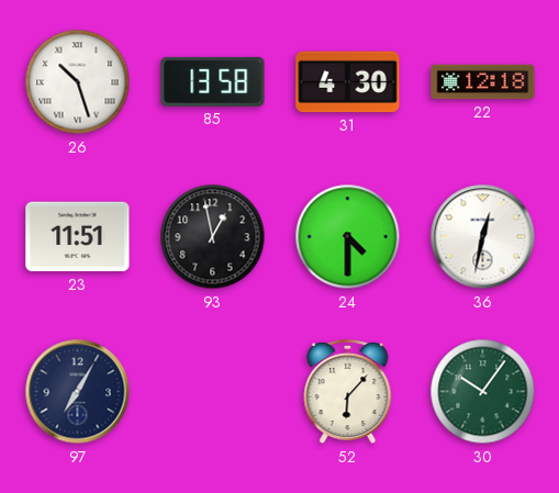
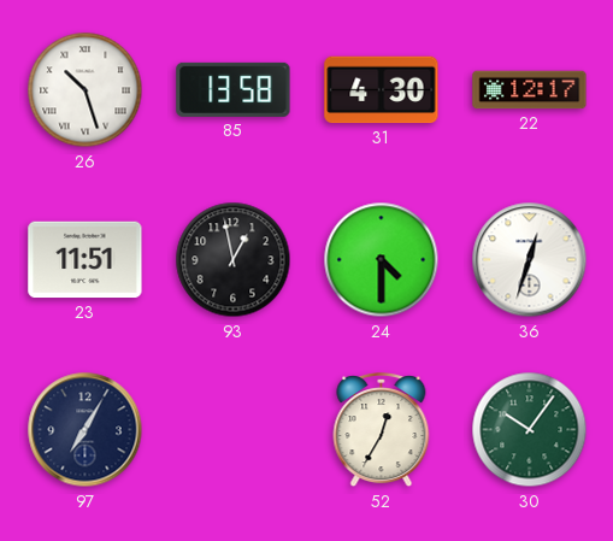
22: 12:18 -> 12:17
36: 12:32 -> 12:33
52: 6:07 -> 12:35
